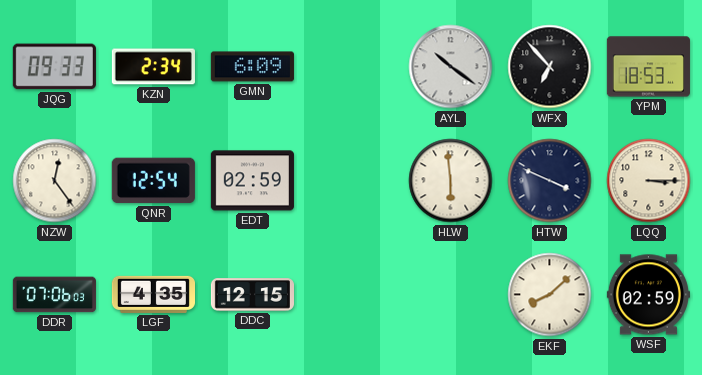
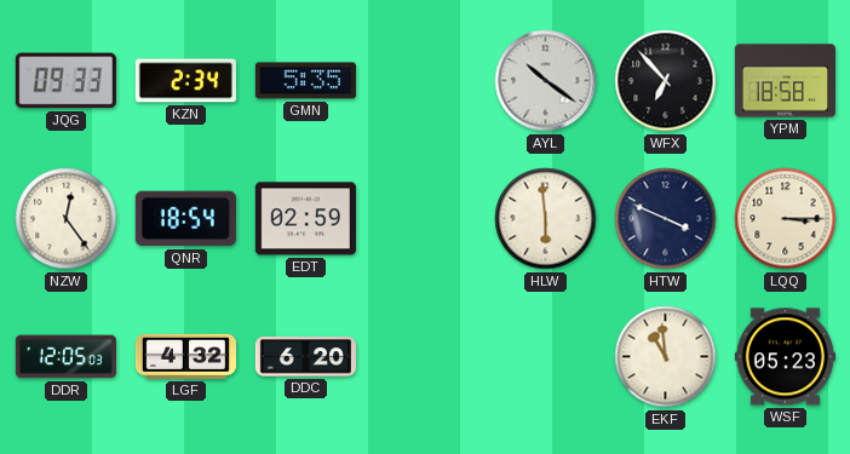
GMN: 6:09 -> 5:35
YPM: 18:53 -> 18:58
QNR: 12:54 -> 18:54
DDR: 07:06 -> 12:05
LGF: 4:35 -> 4:32
DDC: 12:15 -> 6:20
EKF: 8:08 -> 10:59
WSF: 02:59 -> 05:23
